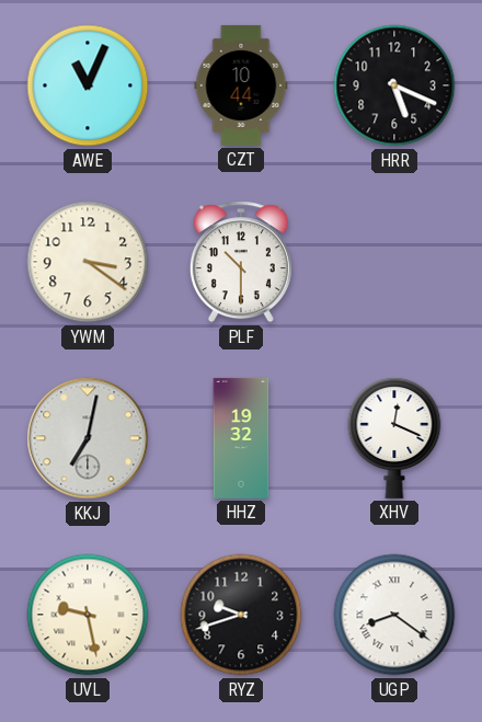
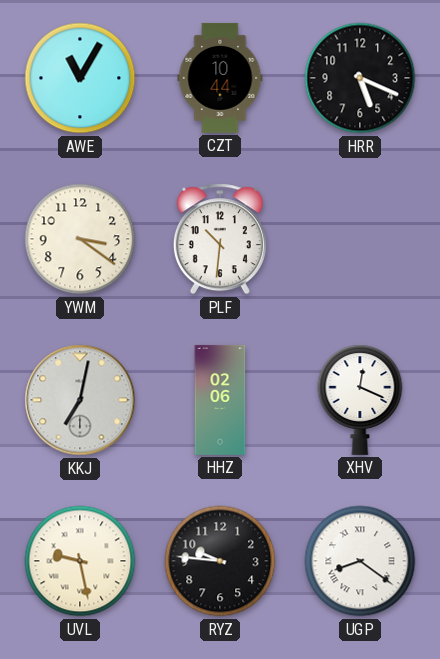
AWE: 11:04 -> 11:05
PLF: 10:30 -> 10:31
HHZ: 19:32 -> 02:06
RYZ: 9:42 -> 9:46
